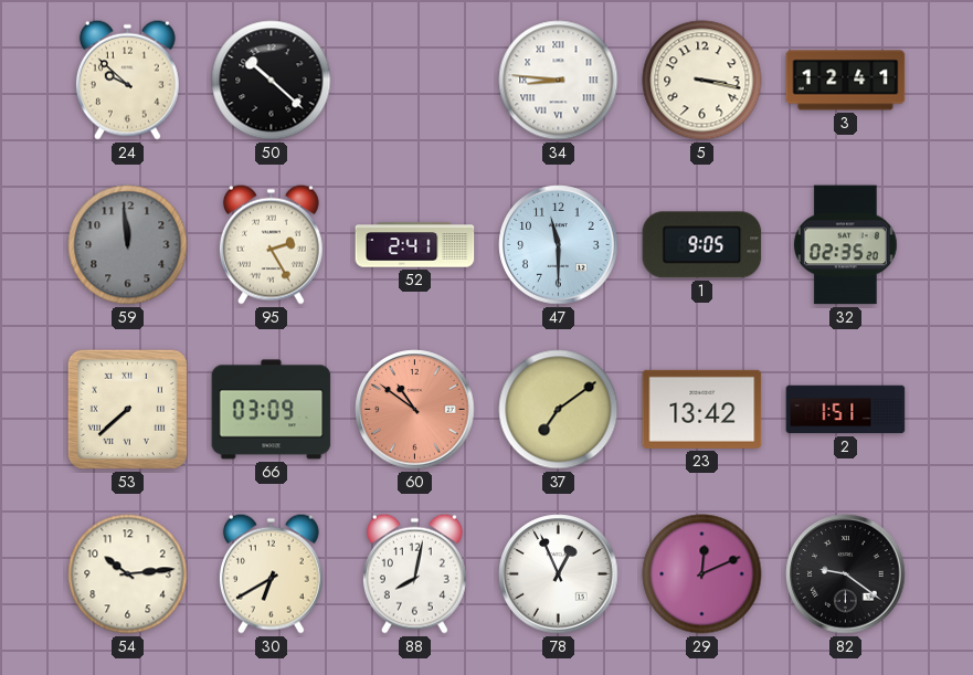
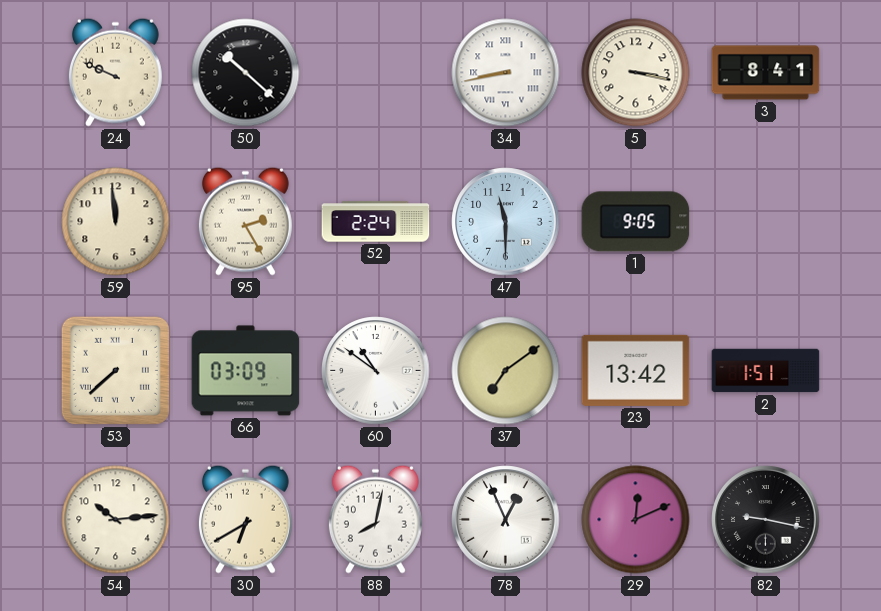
24: 9:52 -> 9:49
34: 8:46 -> 8:43
3: 12:41 -> 8:41
59 dial: grey -> cream
52: 2:41 -> 2:24
32: 02:35 -> none
60 dial: salmon -> white
82: 9:21 -> 9:17
